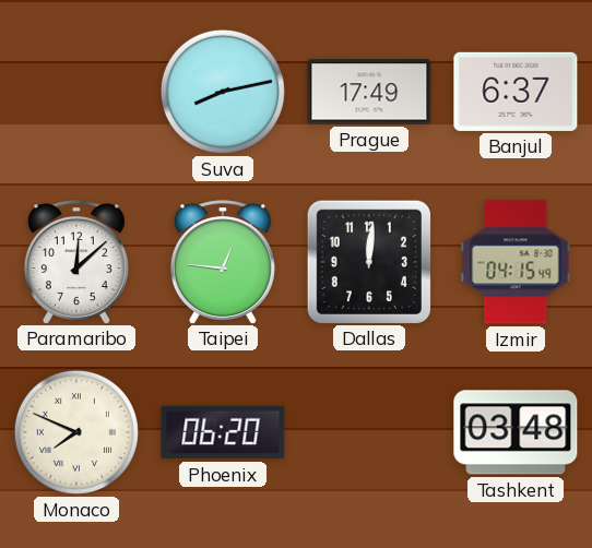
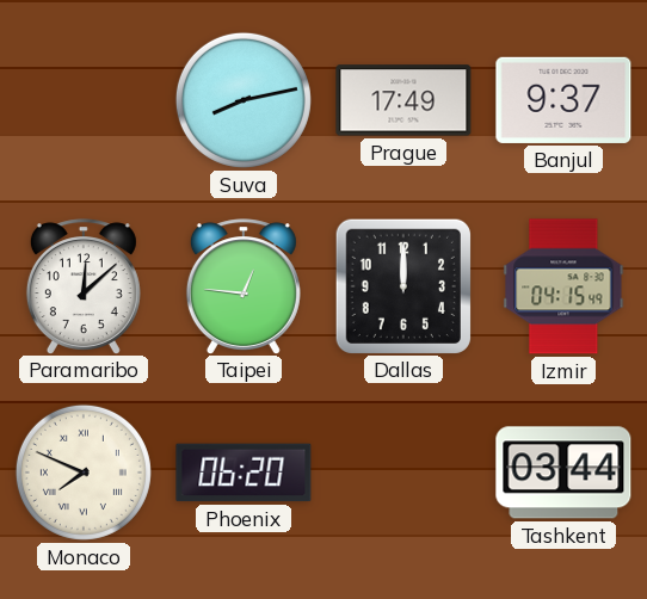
Banjul: 6:37 -> 9:37
Dallas: 12:01 -> 12:00
Tashkent: 03:48 -> 03:44
